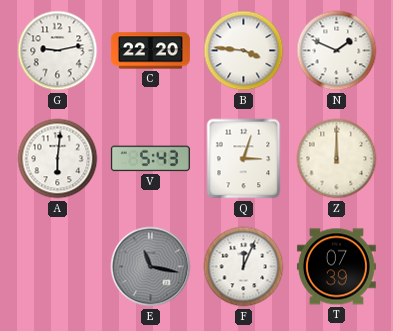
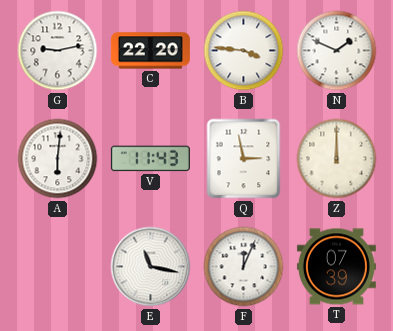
V: 5:43 -> 11:43
Q: 3:03 -> 2:58
E dial: grey -> white
